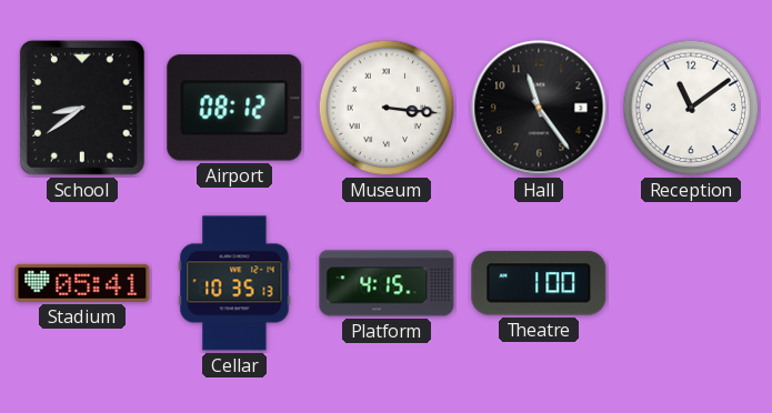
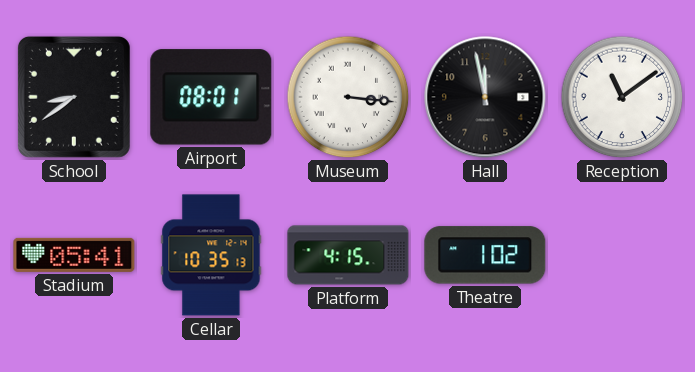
Airport: 08:12 -> 08:01
Hall: 11:24 -> 11:58
Theatre: 1:00 -> 1:02
